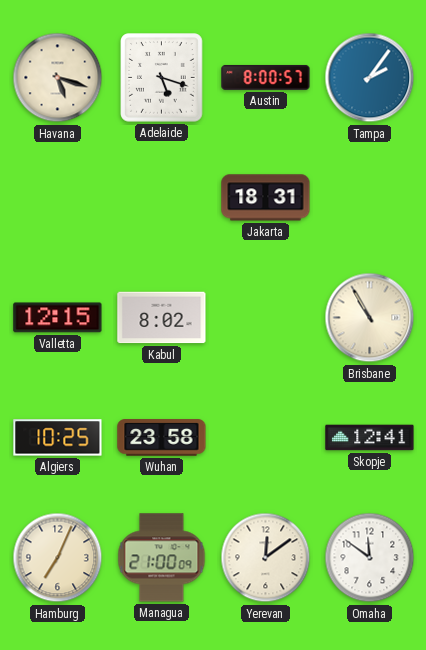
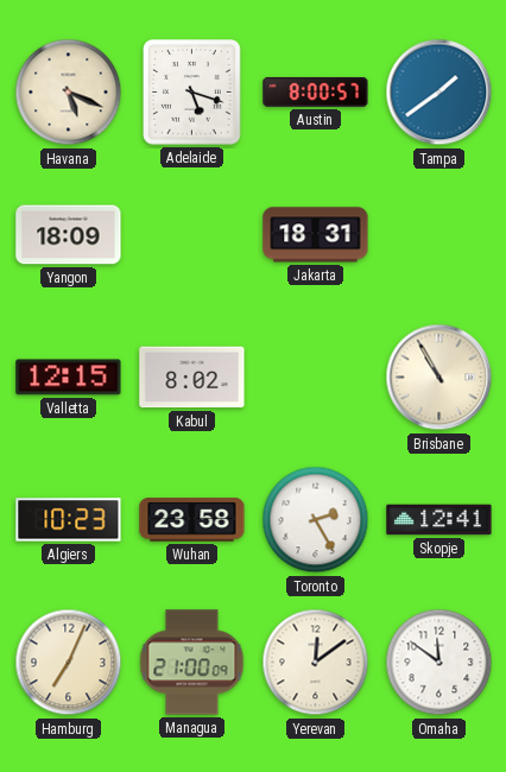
Havana: 5:18 -> 5:19
Tampa: 2:06 -> 1:39
Yangon: none -> 18:09
Algiers: 10:25 -> 10:23
Toronto: none -> 2:25
